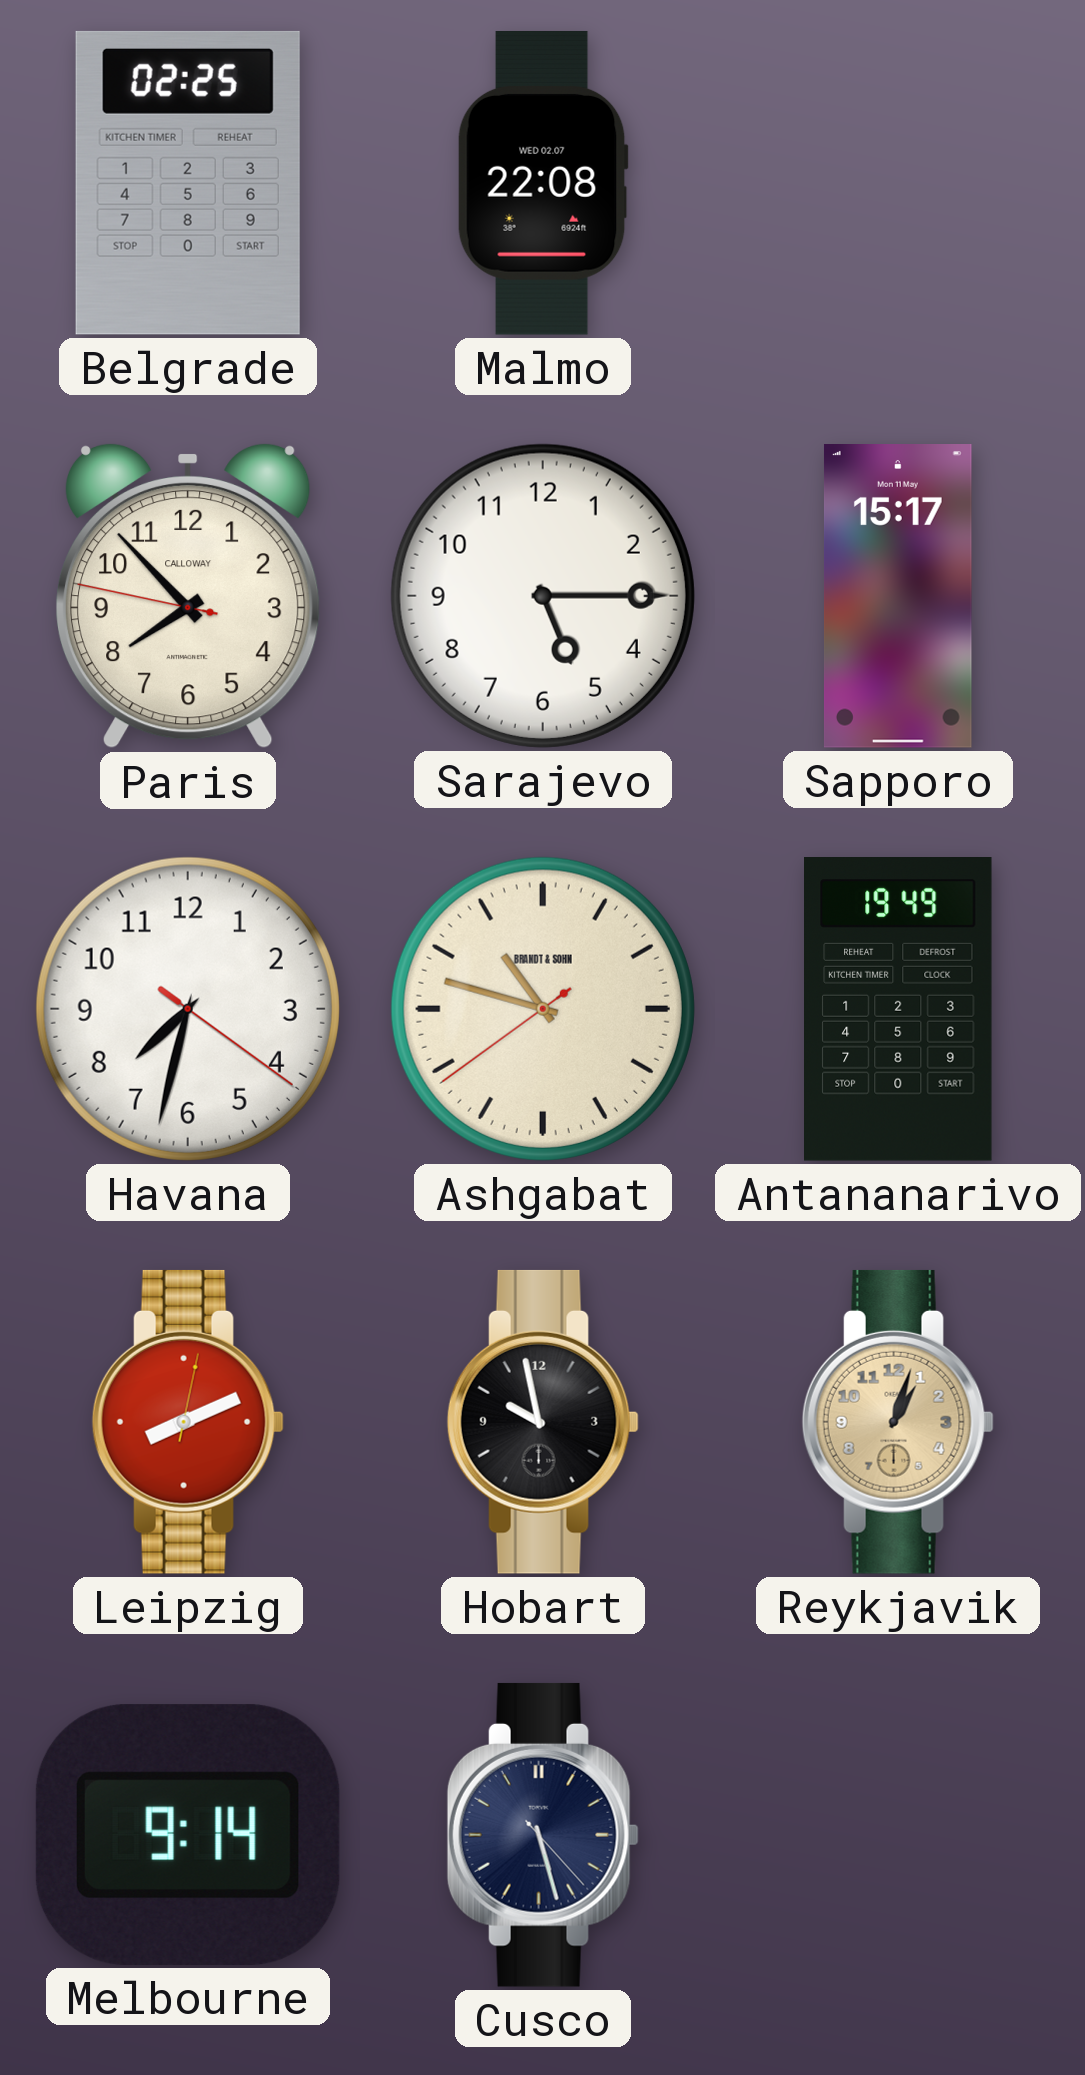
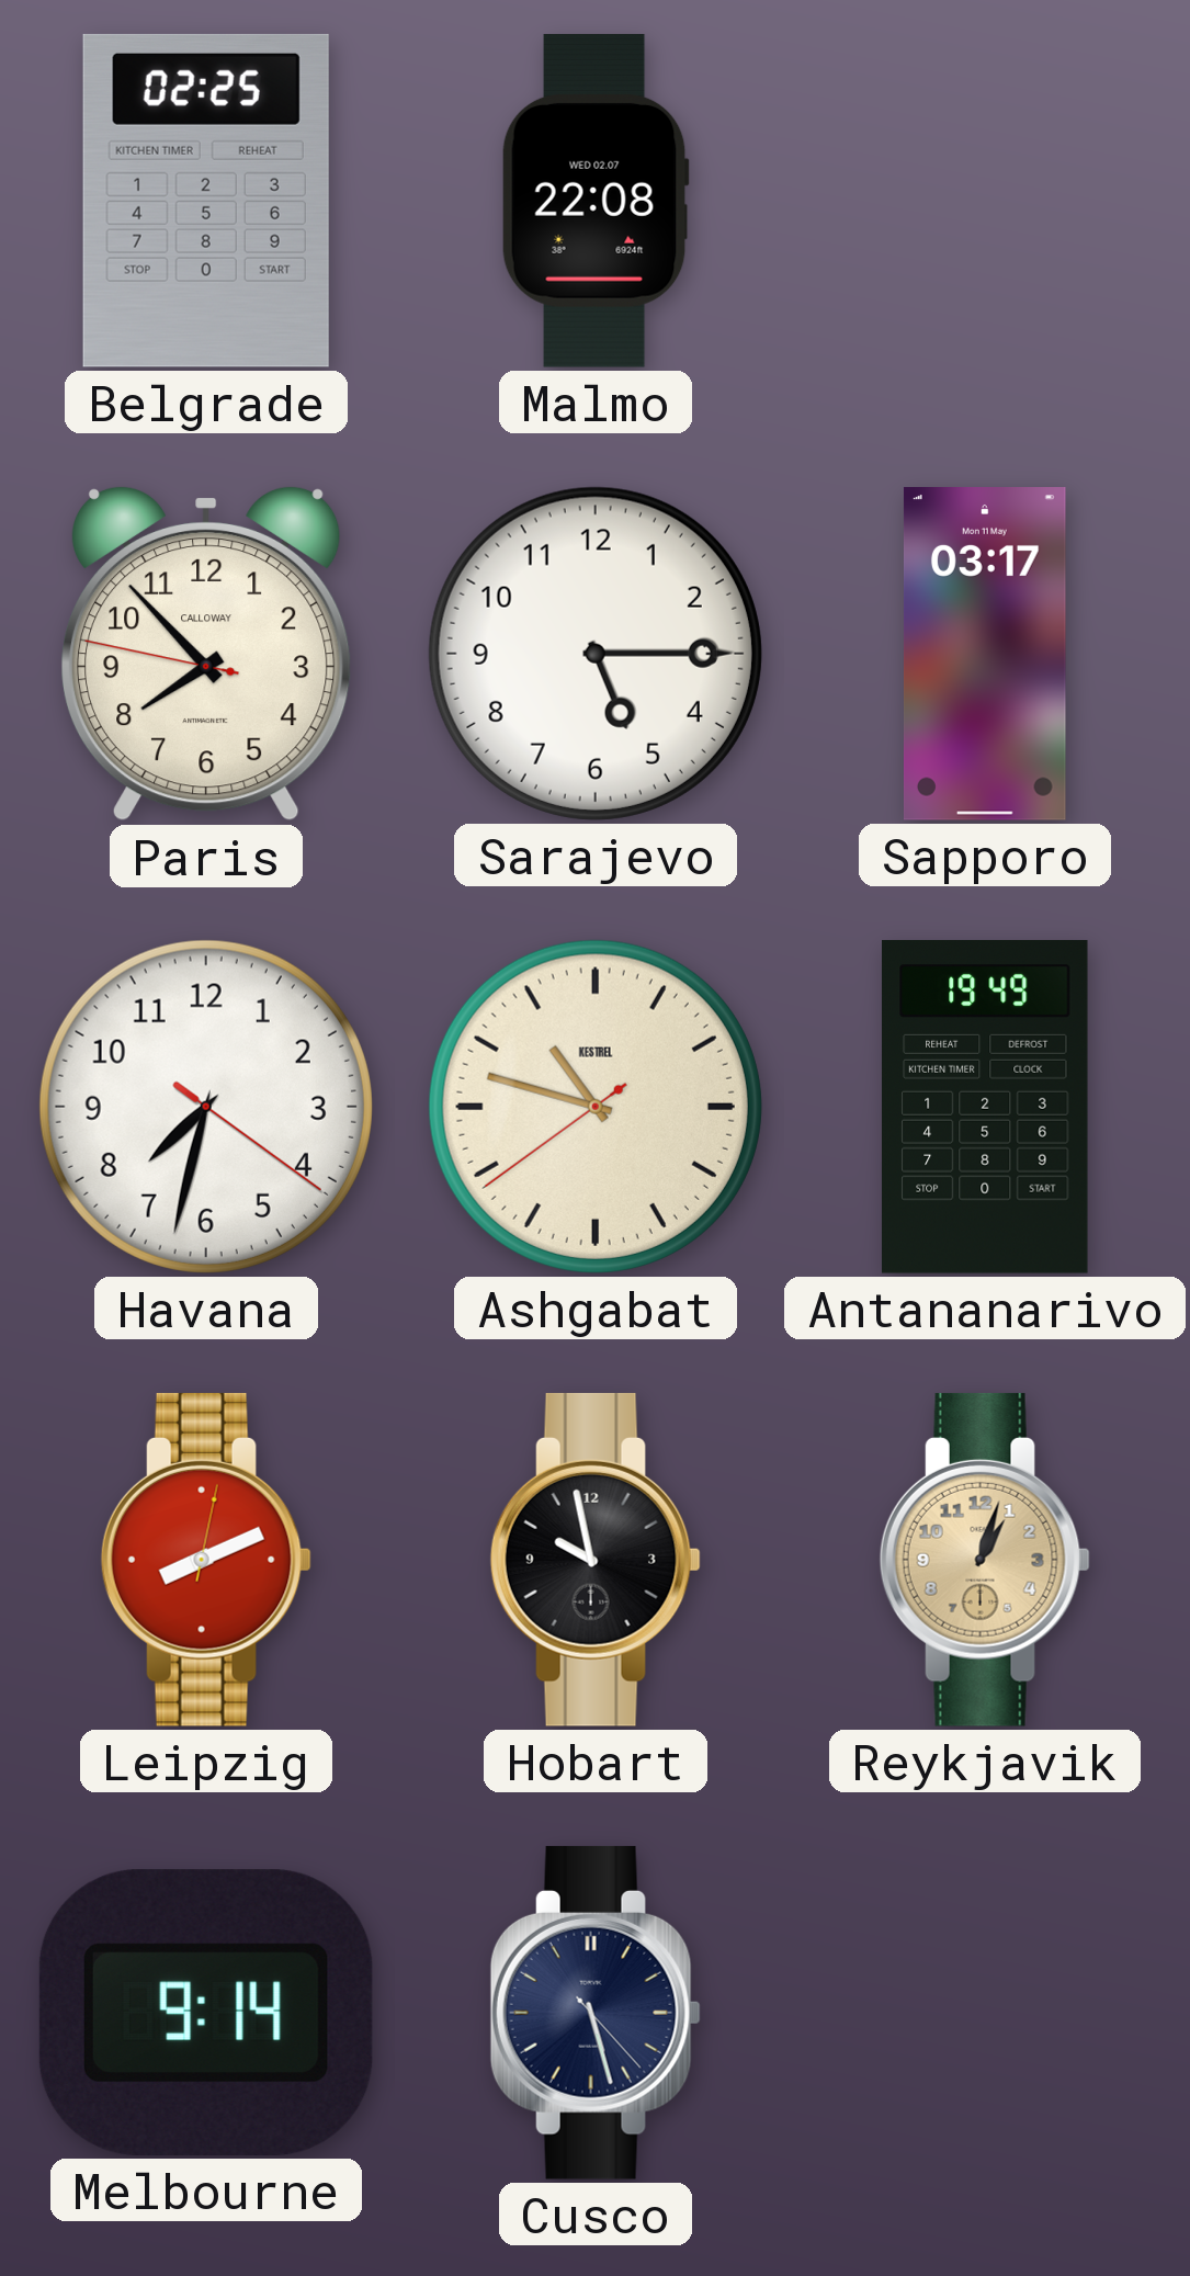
Sapporo: 15:17 -> 03:17
Ashgabat brand: BRANDT & SOHN -> KESTREL
